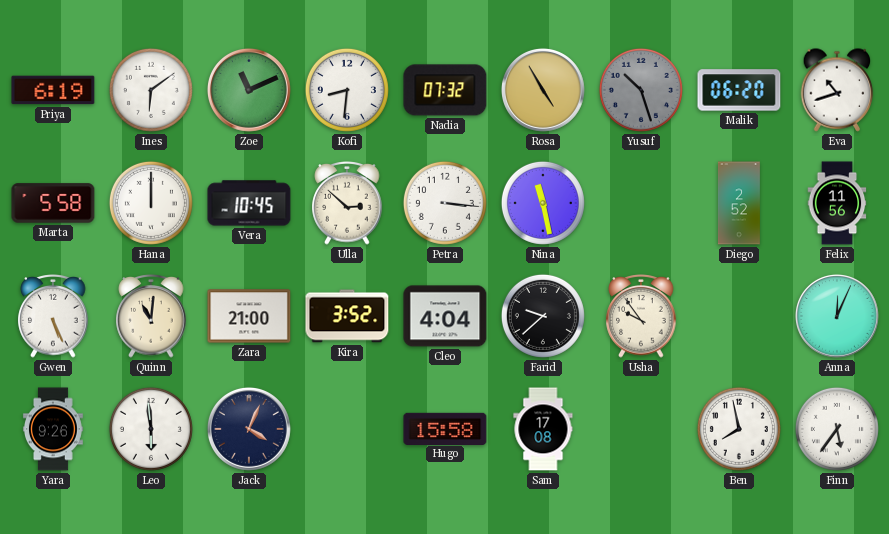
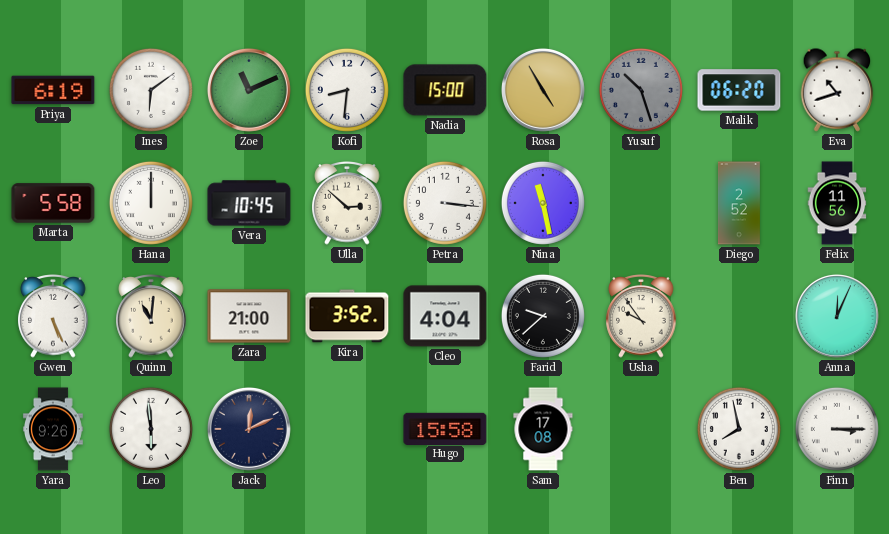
Nadia: 07:32 -> 15:00
Jack: 4:04 -> 12:11
Finn: 5:36 -> 3:15
